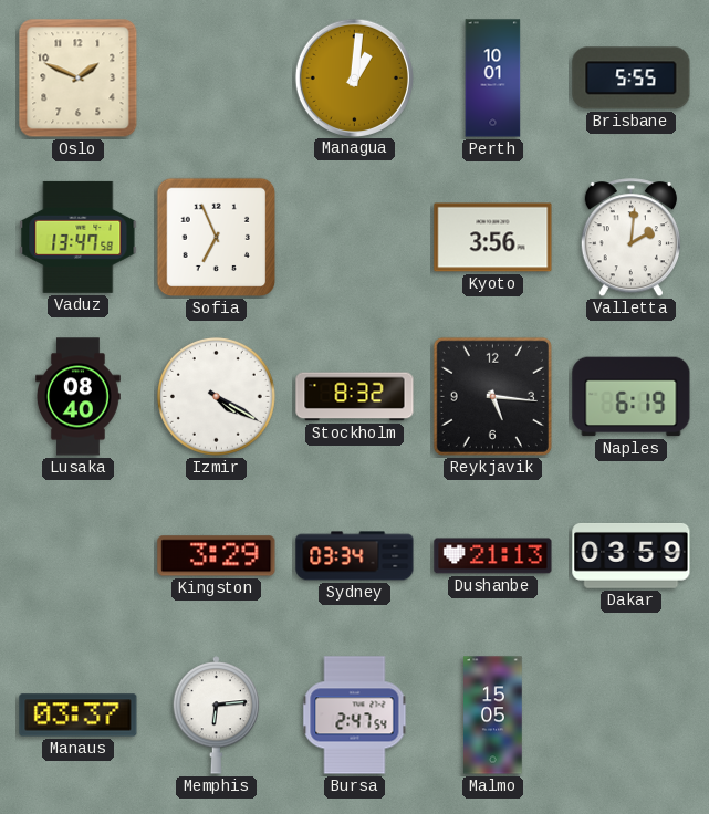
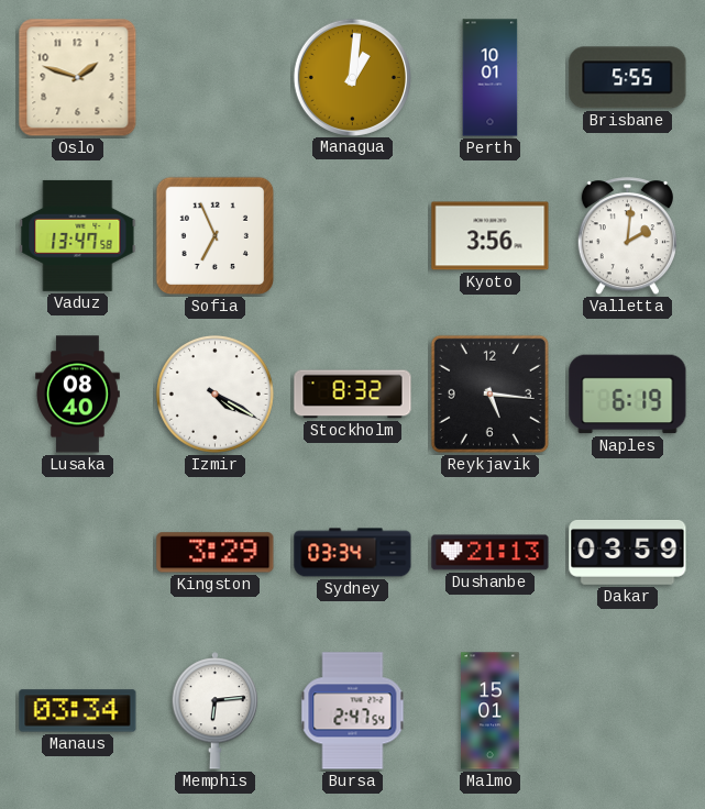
Oslo: 1:49 -> 1:48
Manaus: 03:37 -> 03:34
Malmo: 15:05 -> 15:01
